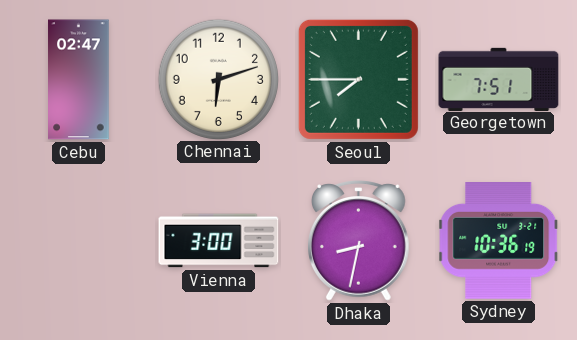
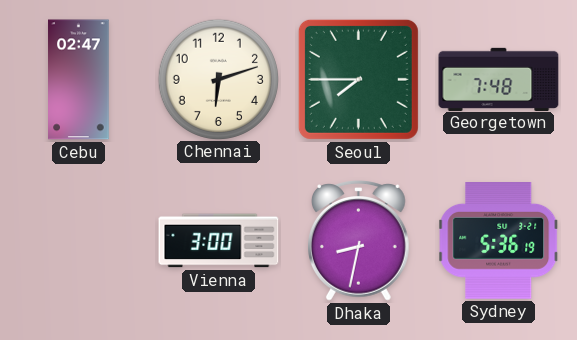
Georgetown: 7:51 -> 7:48
Sydney: 10:36 -> 5:36
